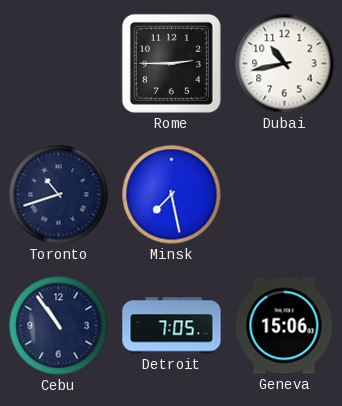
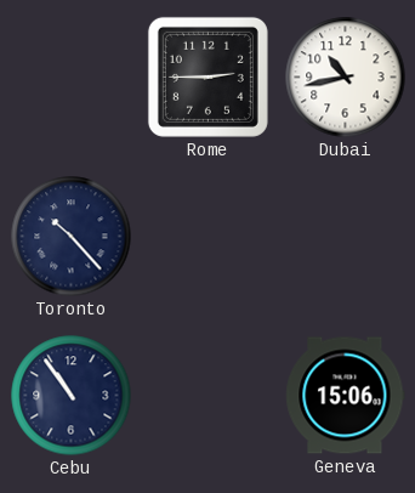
Toronto: 10:42 -> 10:23
Minsk: 7:28 -> none
Detroit: 7:05 -> none
